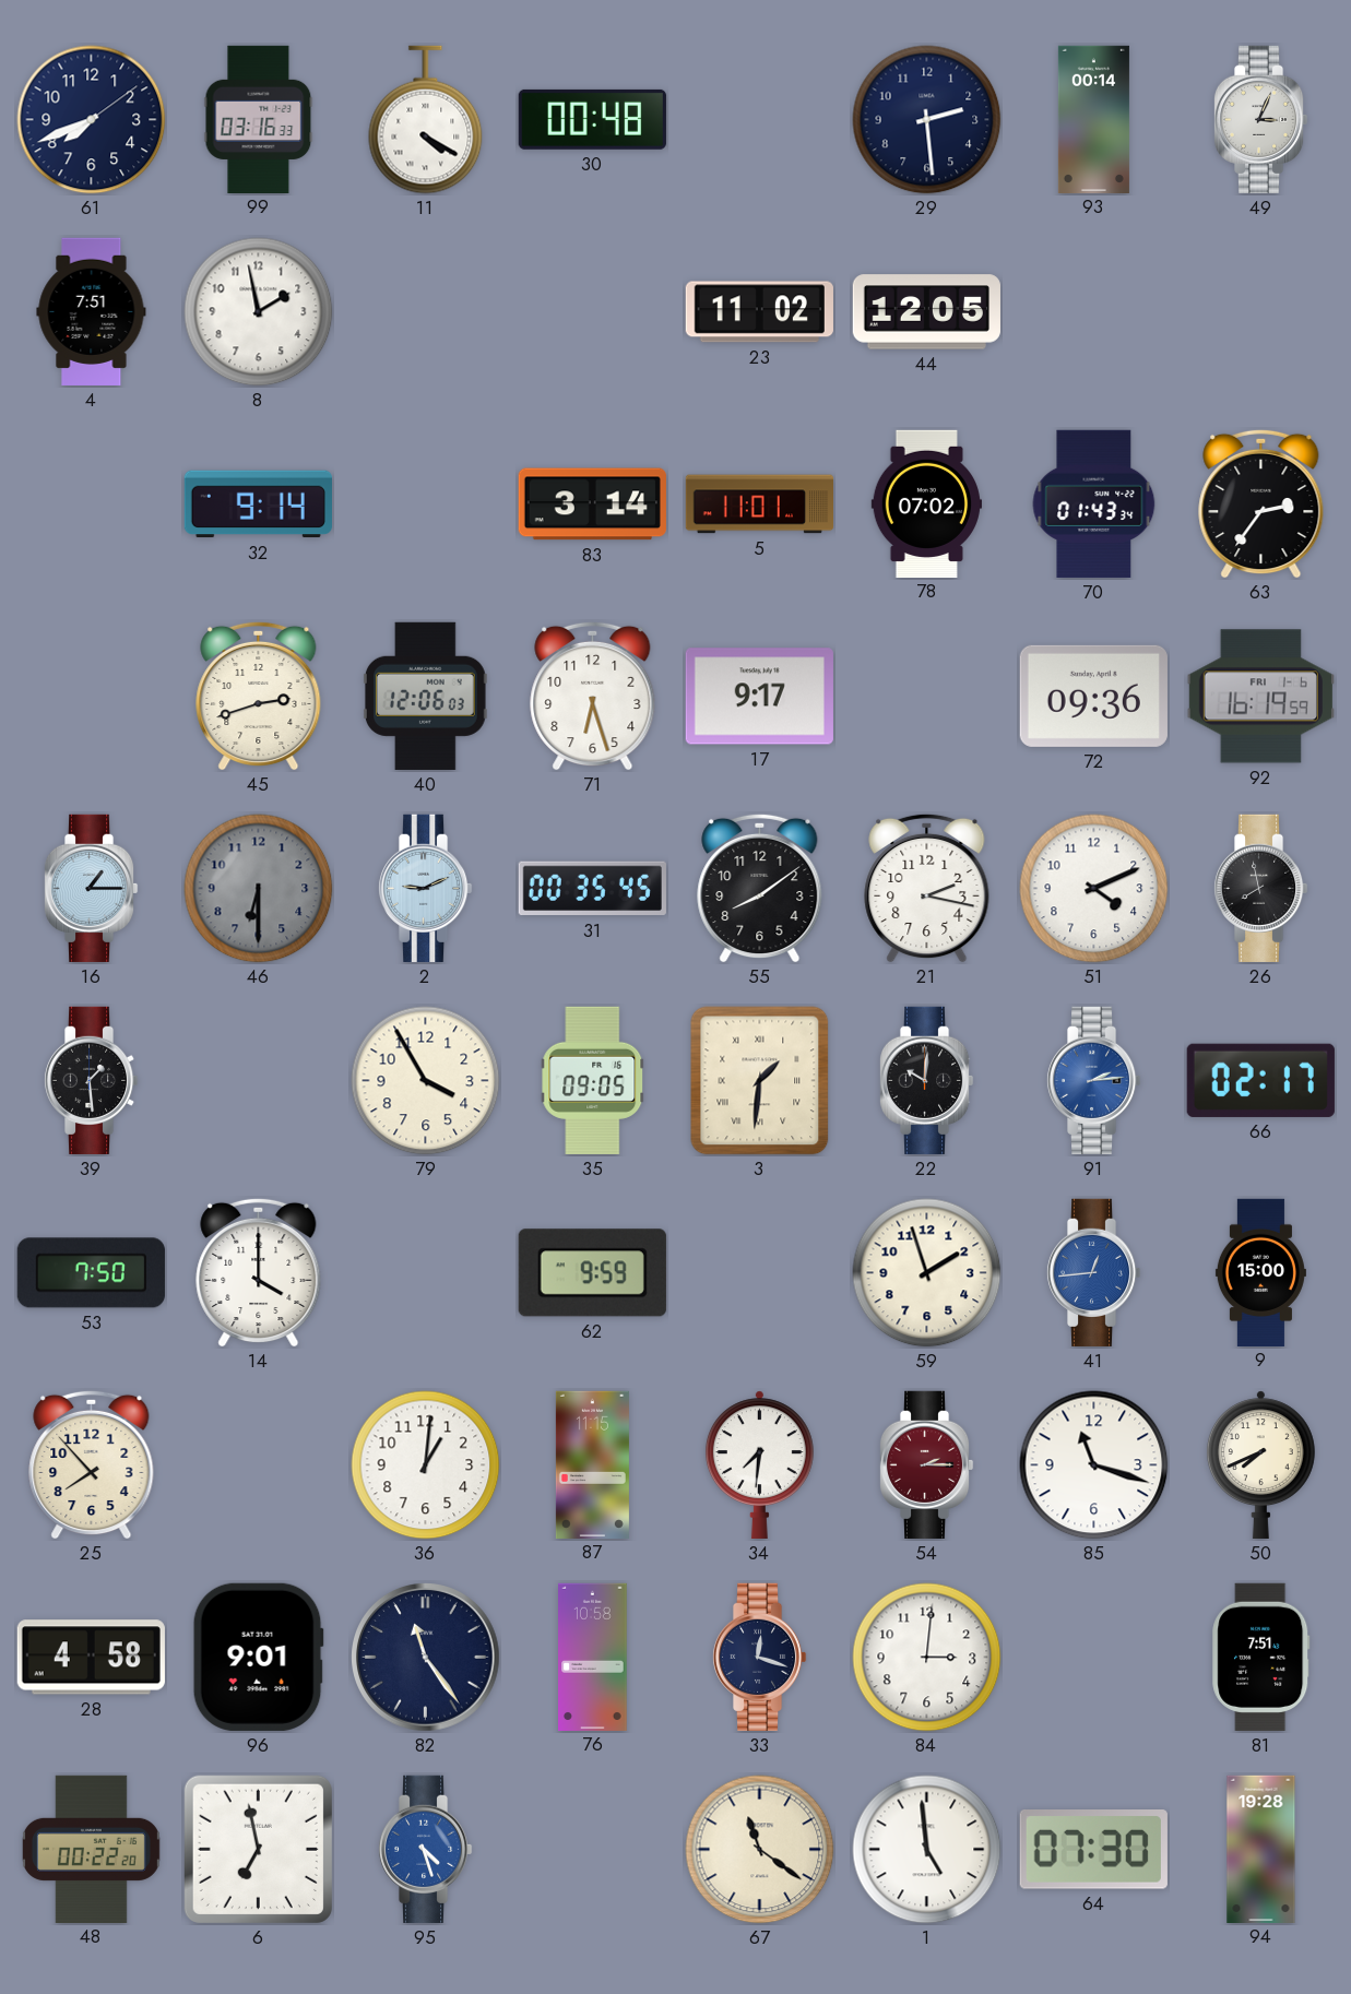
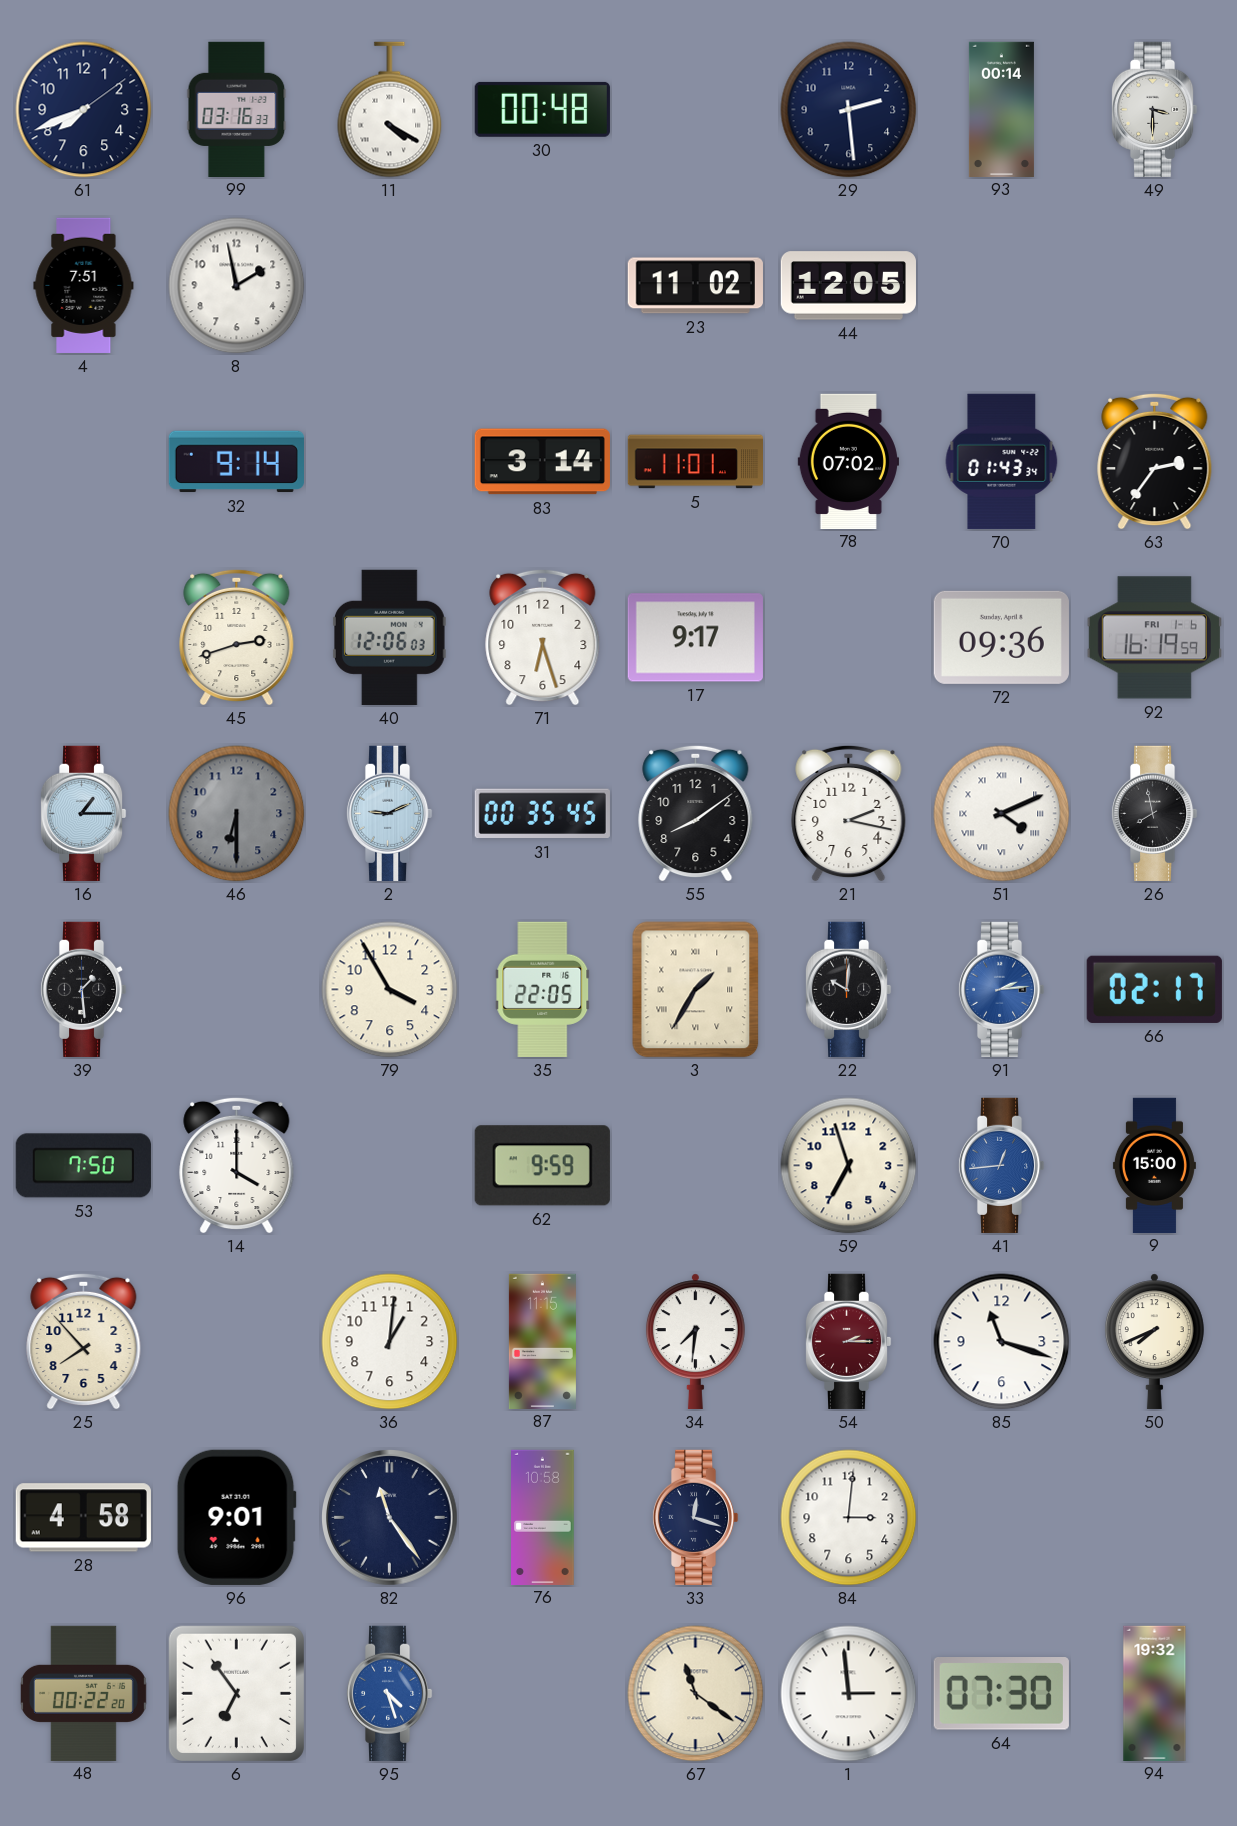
49: 3:04 -> 3:30
51 numerals: Arabic -> Roman
35: 09:05 -> 22:05
3: 1:31 -> 1:35
59: 1:57 -> 6:57
81: 7:51 -> none
6: 6:58 -> 6:54
1: 4:59 -> 2:59
94: 19:28 -> 19:32
